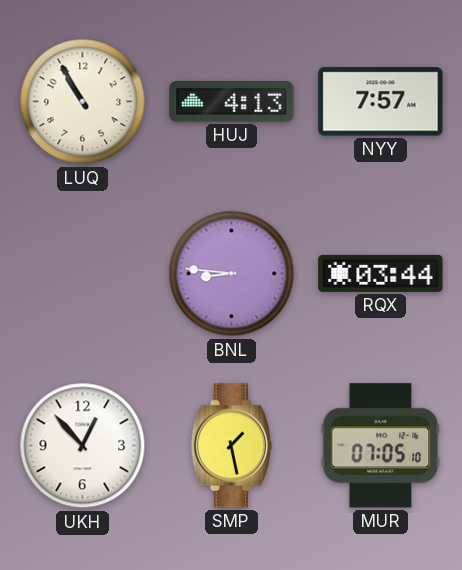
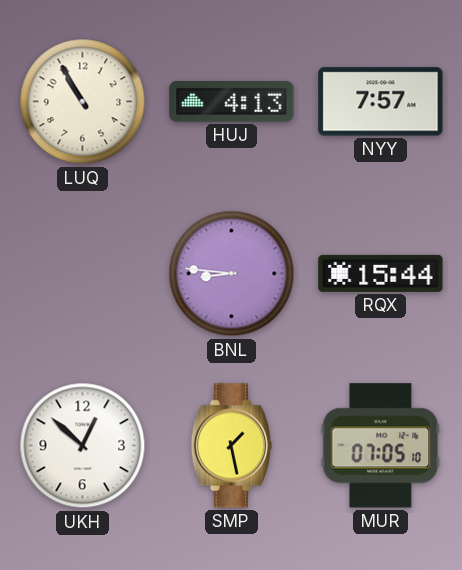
RQX: 03:44 -> 15:44
UKH: 12:53 -> 12:52
